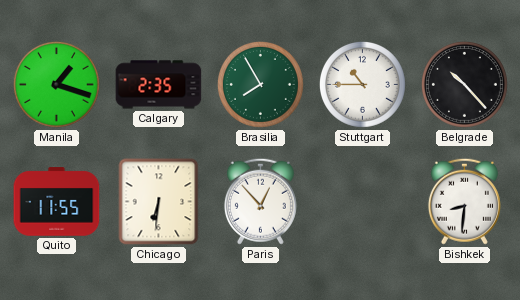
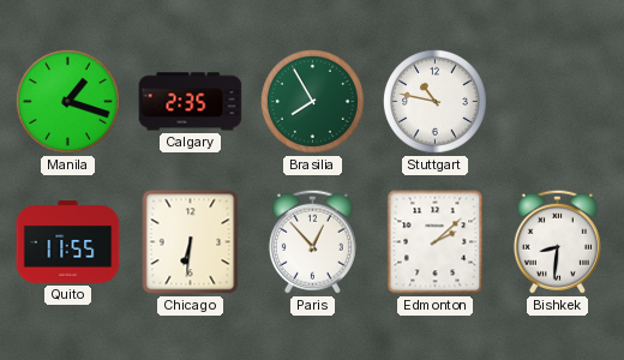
Stuttgart: 10:45 -> 10:47
Belgrade: 10:23 -> none
Edmonton: none -> 2:08
